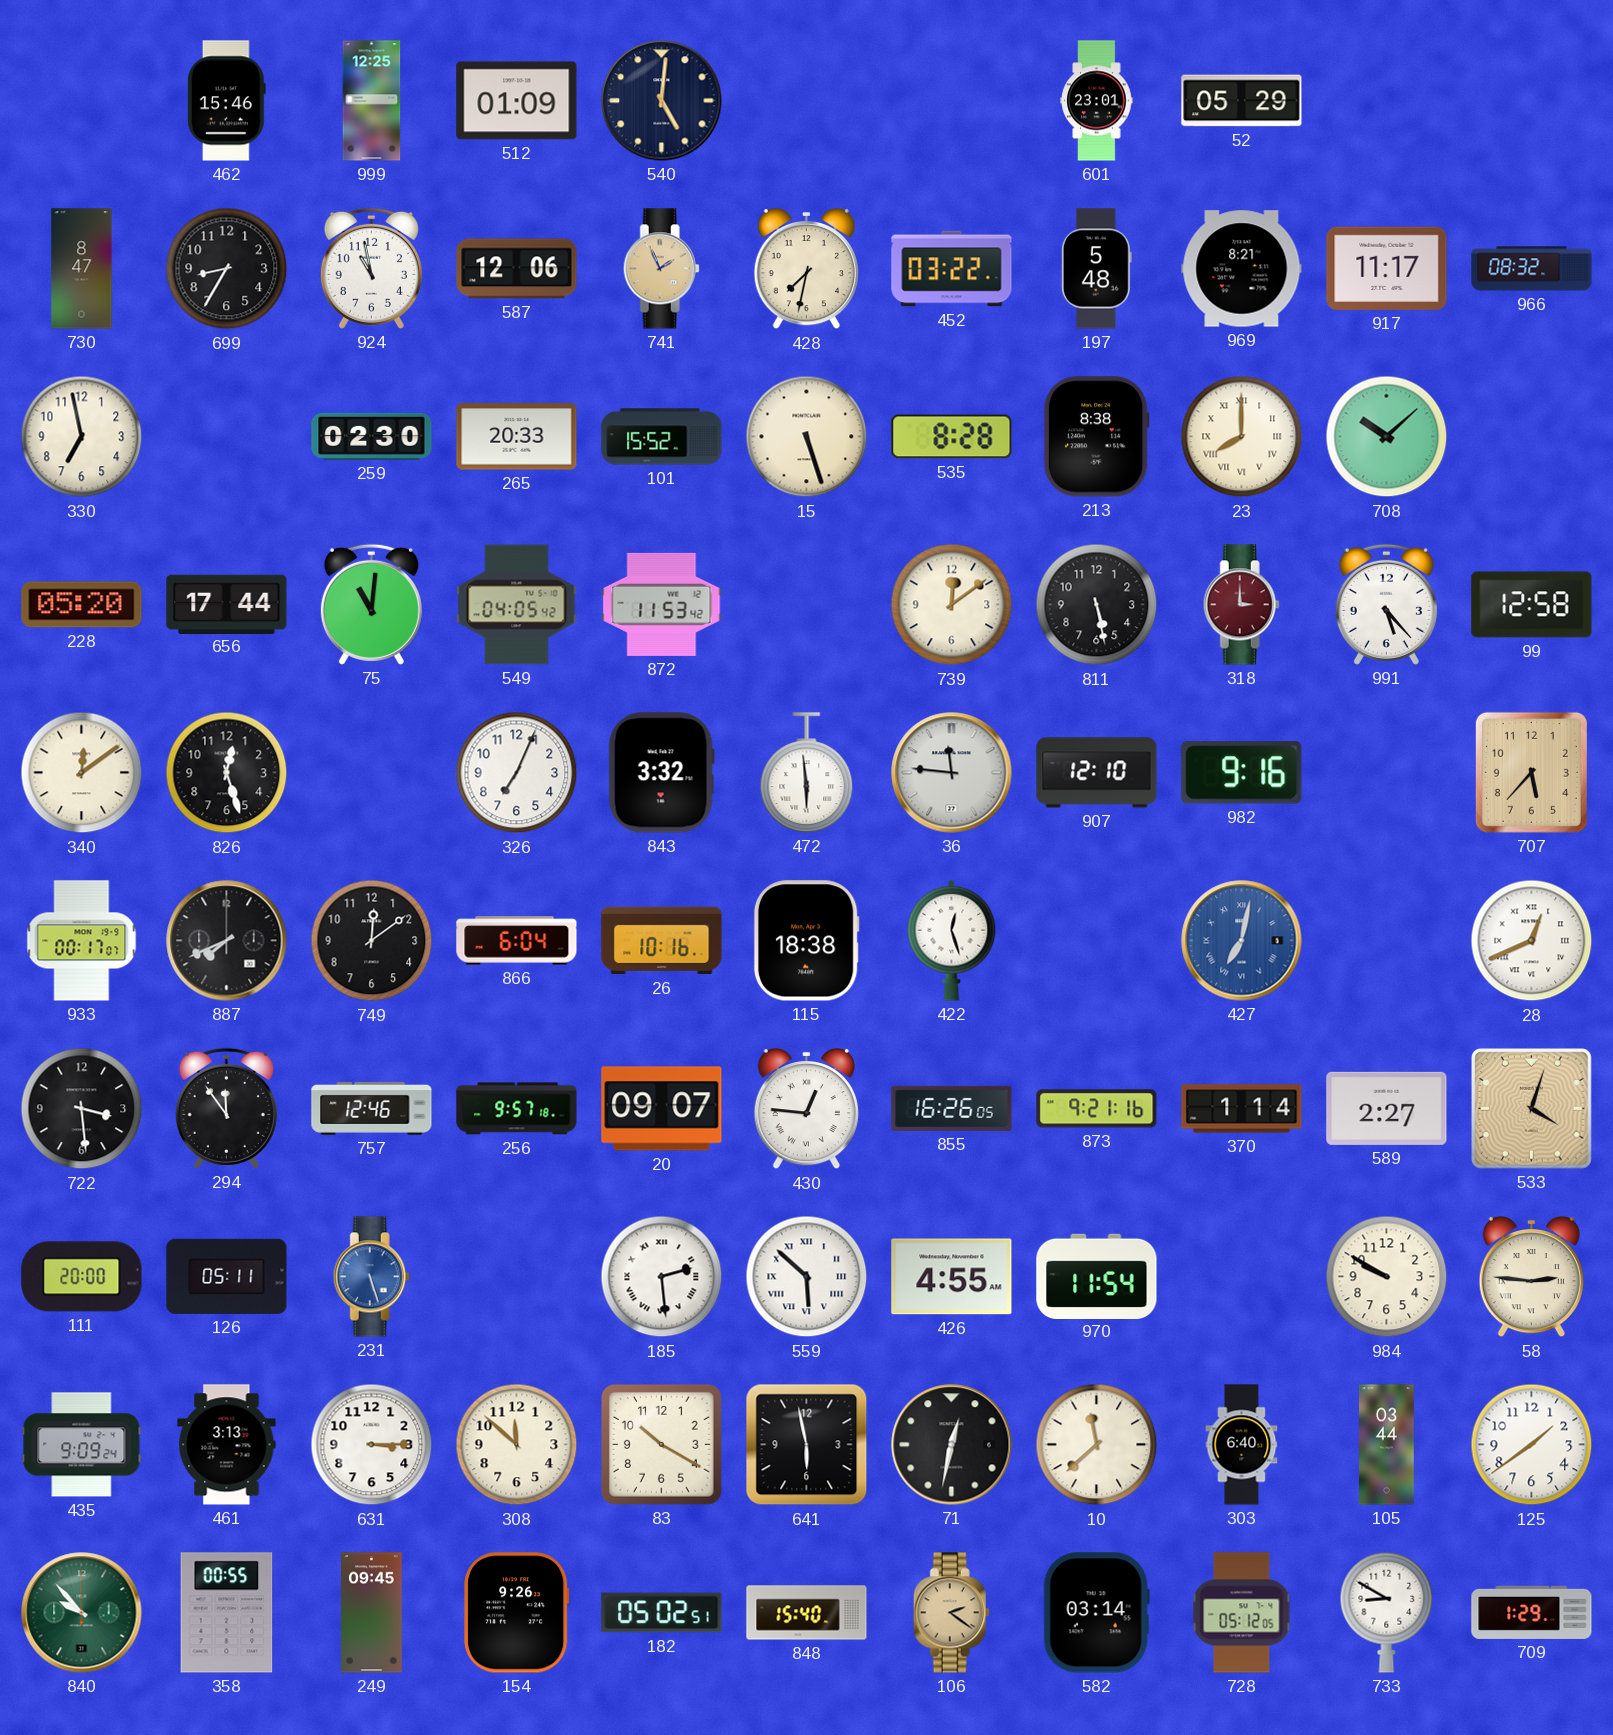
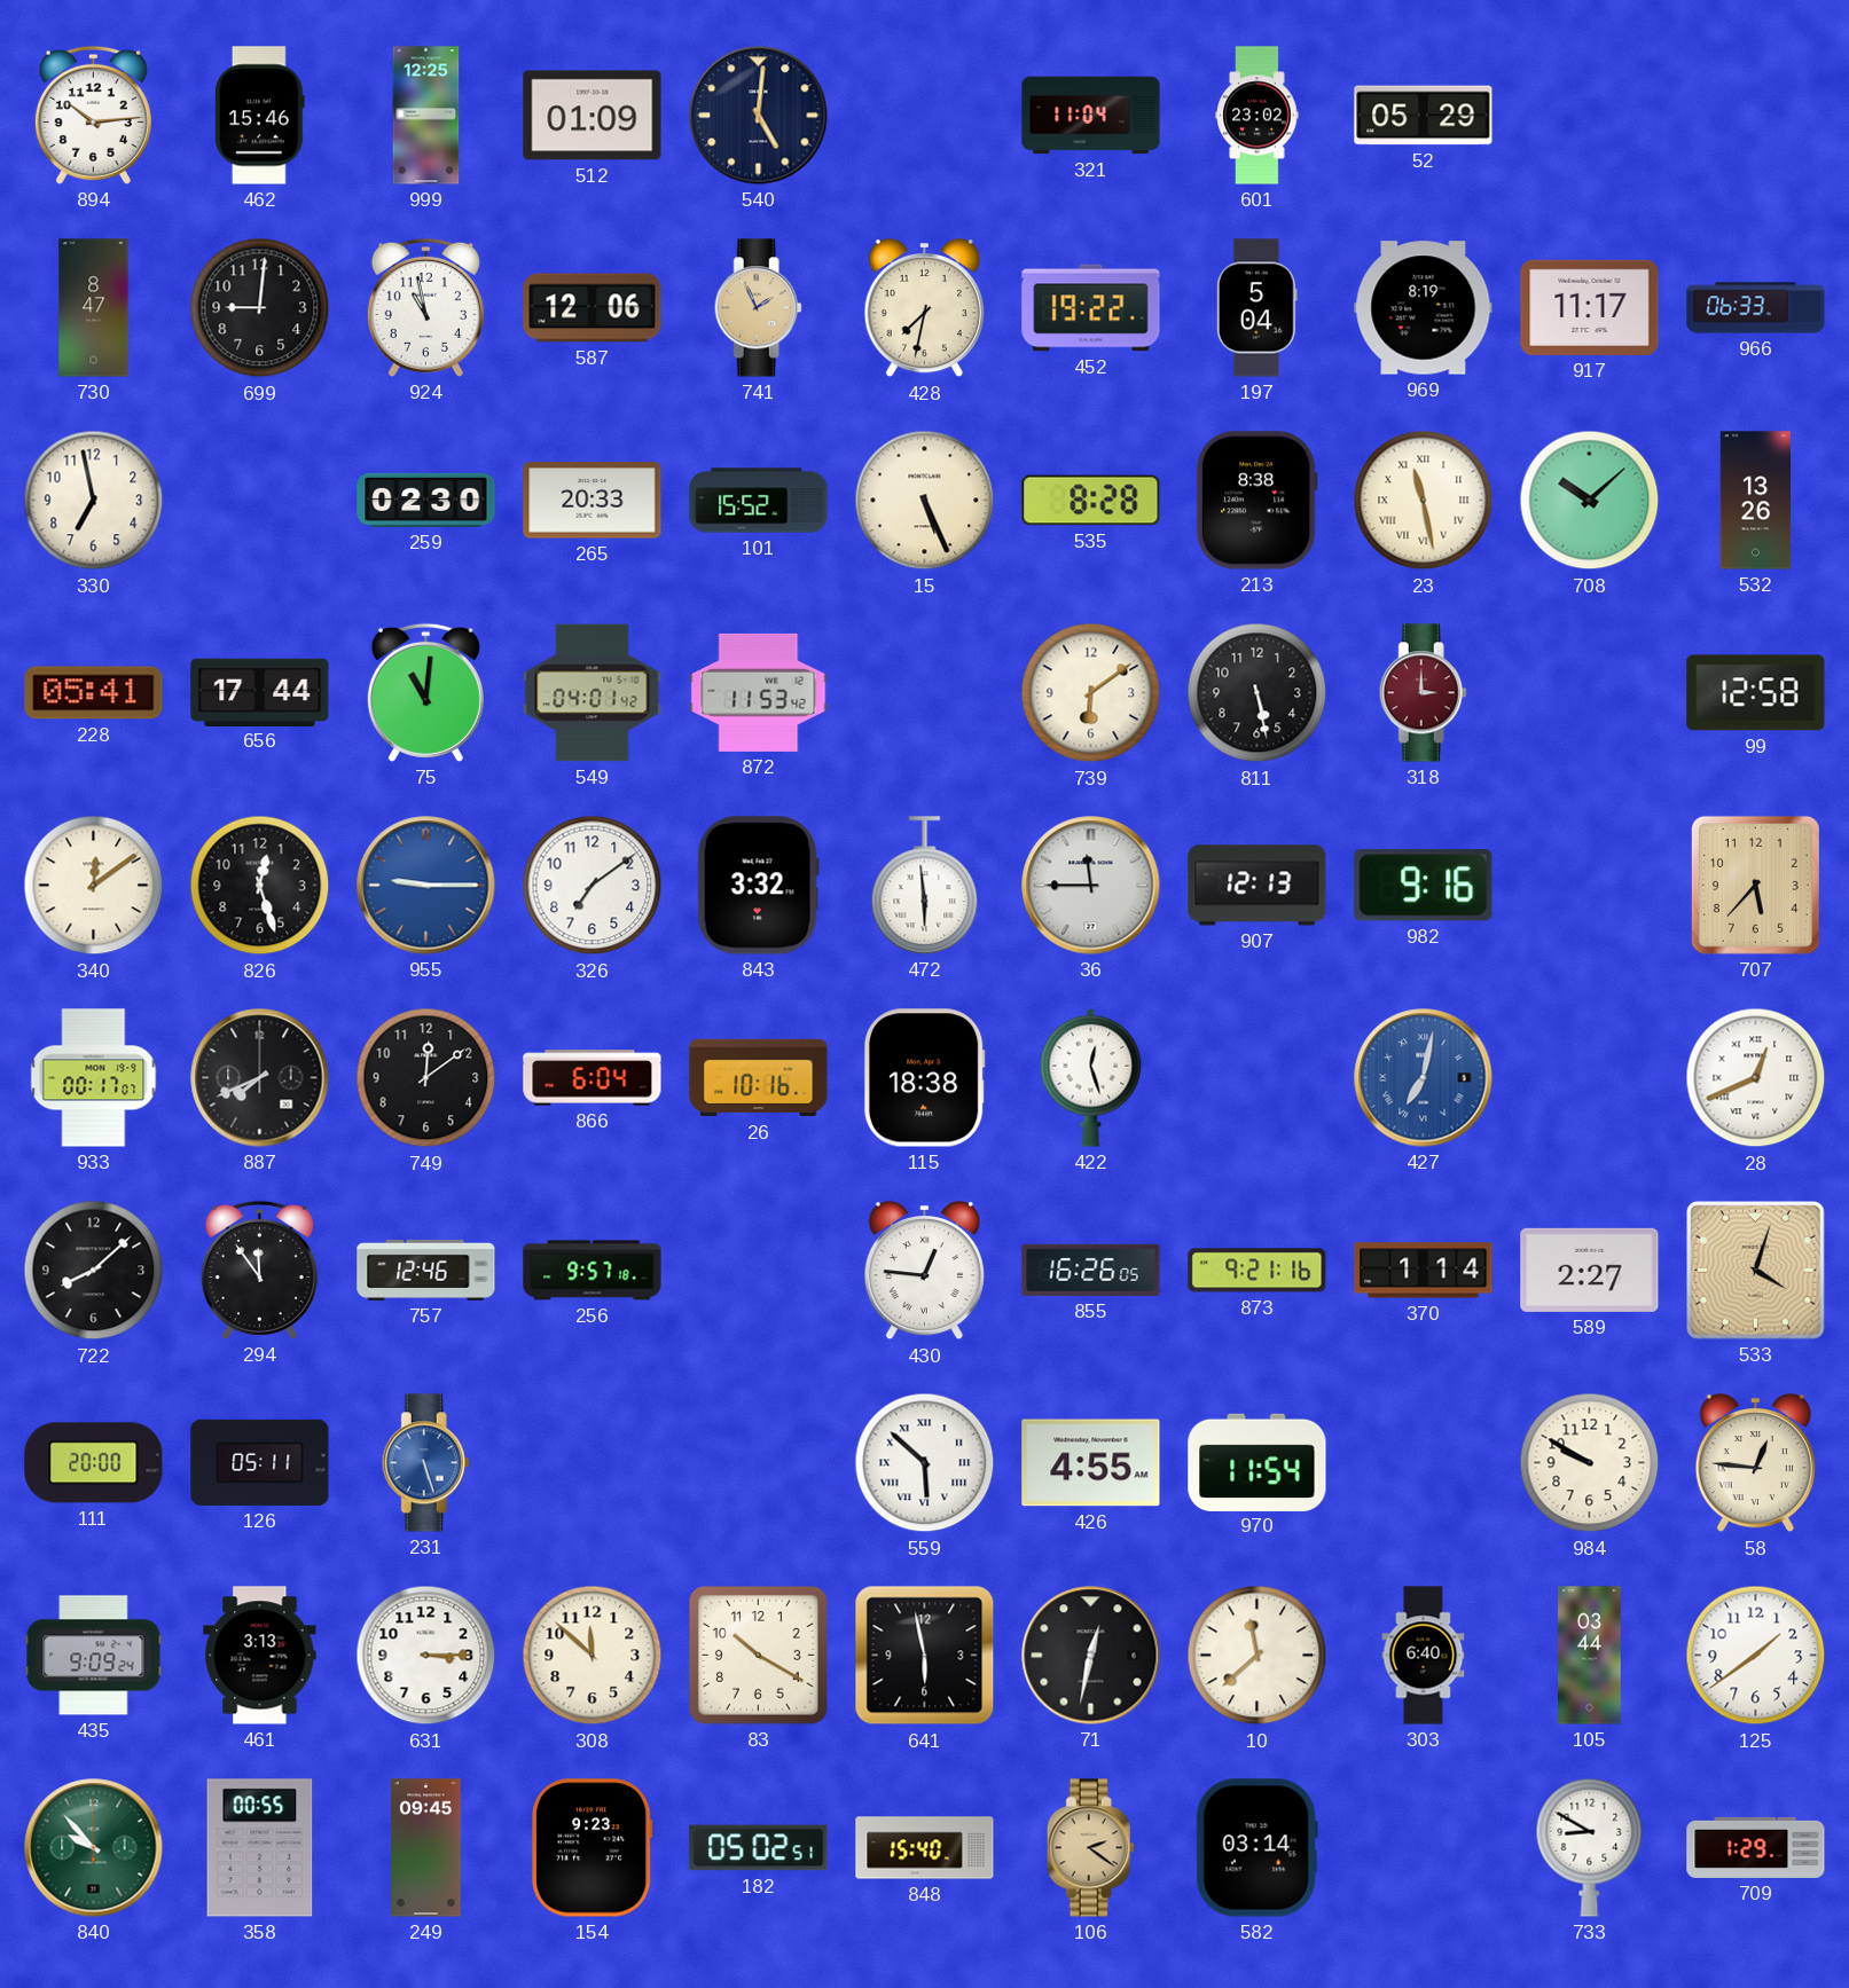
894: none -> 10:14
321: none -> 11:04
601: 23:01 -> 23:02
699: 8:35 -> 9:01
452: 03:22 -> 19:22
197: 5:48 -> 5:04
969: 8:21 -> 8:19
966: 08:32 -> 06:33
15: 5:27 -> 5:26
23: 8:00 -> 11:28
532: none -> 13:26
228: 05:20 -> 05:41
549: 04:05 -> 04:01
739: 12:09 -> 6:09
991: 5:23 -> none
955: none -> 9:15
326: 7:04 -> 7:09
36: 11:46 -> 11:45
907: 12:10 -> 12:13
722: 3:29 -> 8:08
20: 09:07 -> none
185: 2:29 -> none
58: 2:46 -> 12:46
154: 9:26 -> 9:23
728: 05:12 -> none
